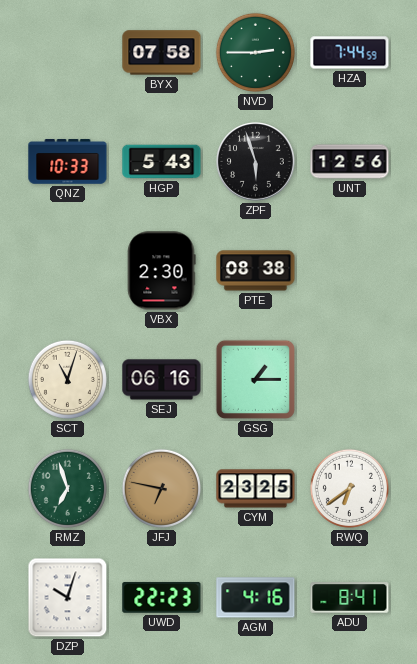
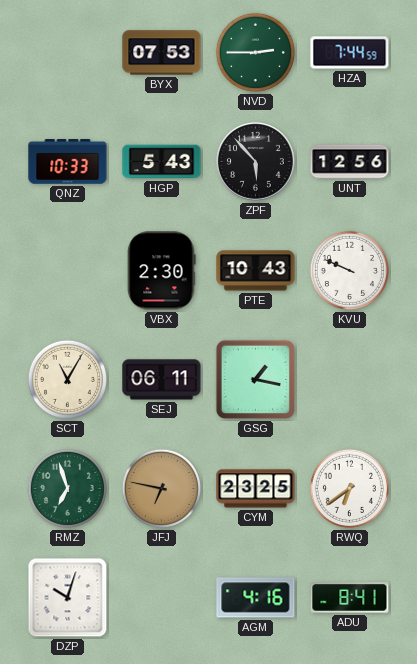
BYX: 07:58 -> 07:53
ZPF: 5:57 -> 5:53
PTE: 08:38 -> 10:43
KVU: none -> 9:49
SCT: 11:03 -> 11:05
SEJ: 06:16 -> 06:11
GSG: 1:15 -> 1:17
UWD: 22:23 -> none
